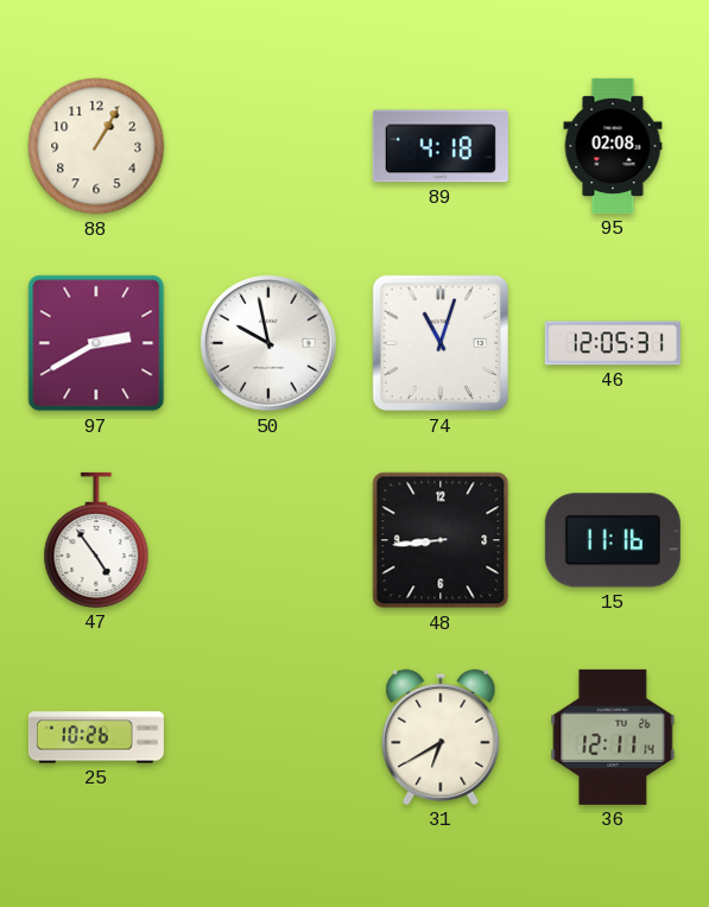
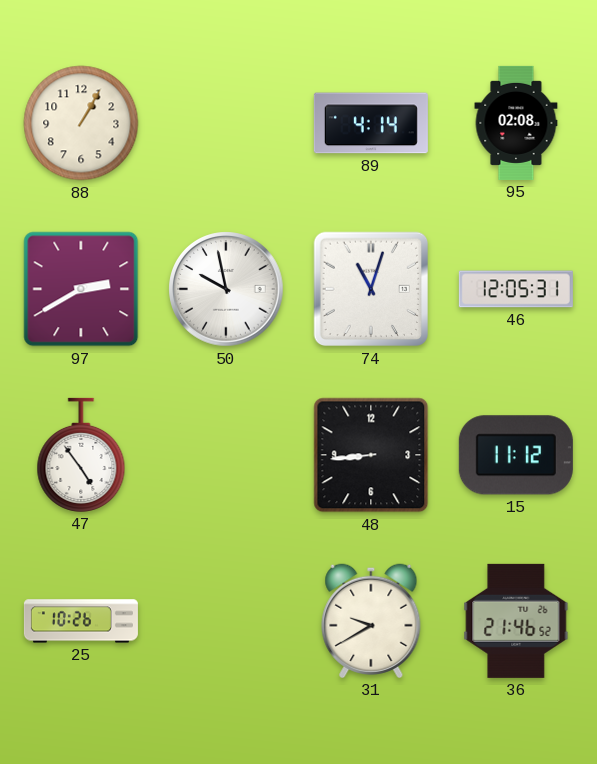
89: 4:18 -> 4:14
15: 11:16 -> 11:12
31: 6:40 -> 9:40
36: 12:11 -> 21:46
